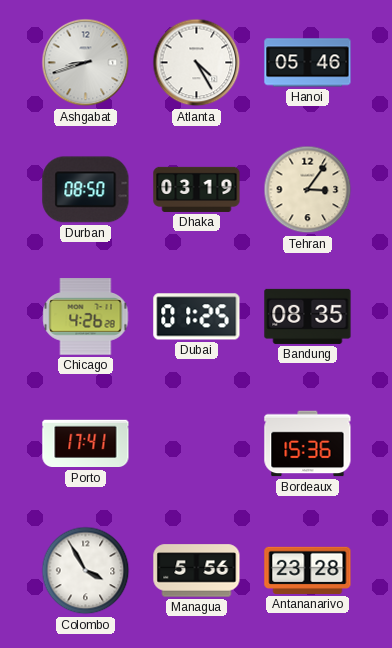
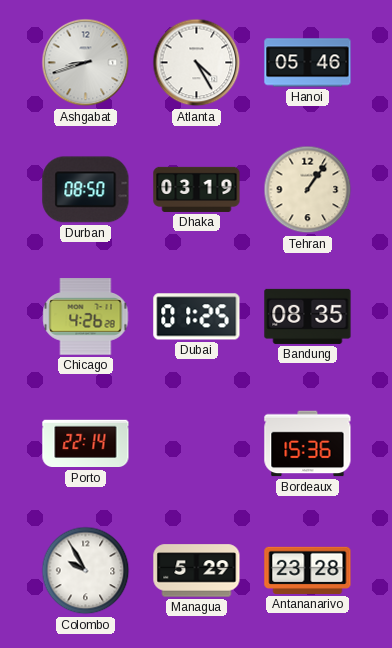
Tehran: 3:06 -> 1:06
Porto: 17:41 -> 22:14
Colombo: 3:55 -> 9:55
Managua: 5:56 -> 5:29
